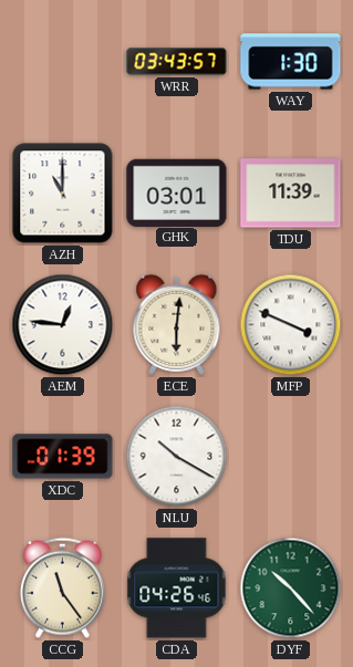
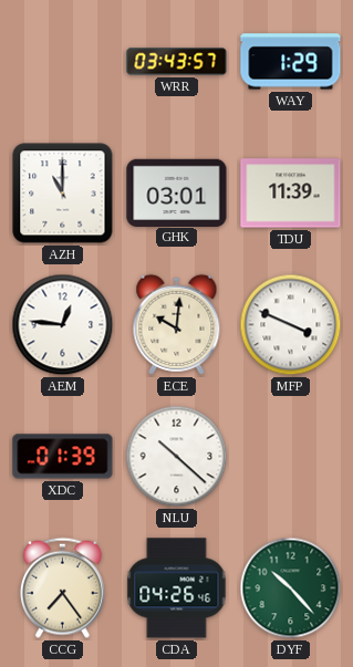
WAY: 1:30 -> 1:29
ECE: 6:01 -> 10:01
NLU: 10:20 -> 10:22
CCG: 11:24 -> 7:24
